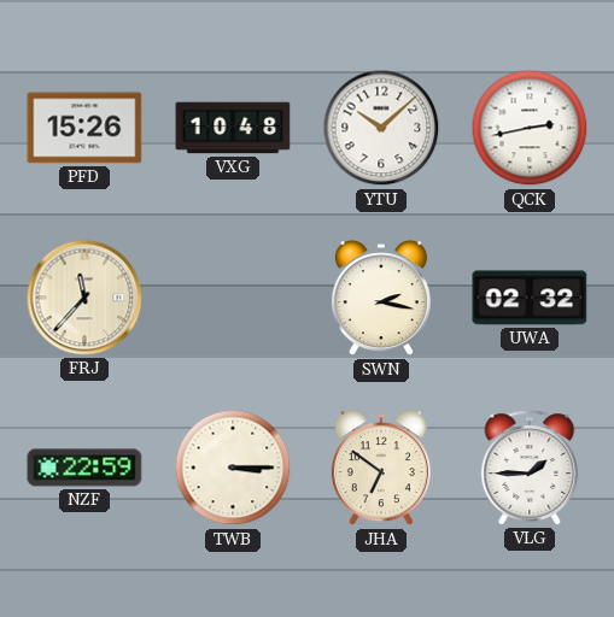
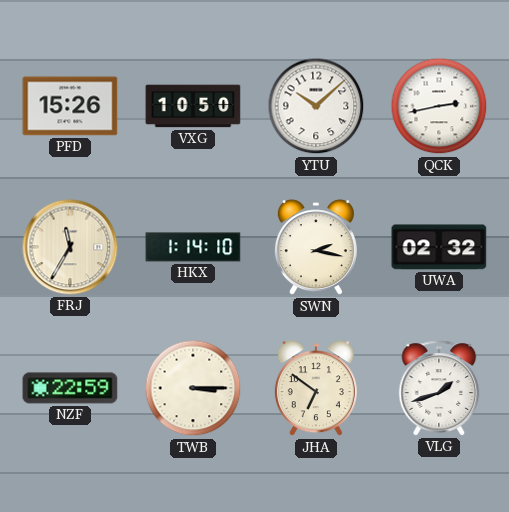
VXG: 10:48 -> 10:50
FRJ: 11:37 -> 11:35
HKX: none -> 1:14
VLG: 1:45 -> 1:42
